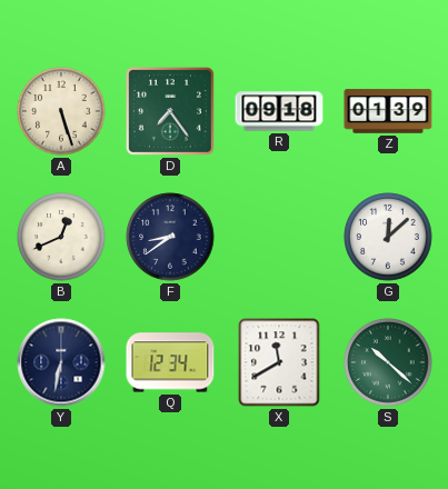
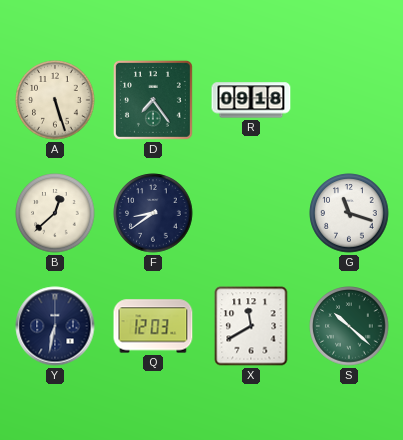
Z: 01:39 -> none
B: 12:41 -> 12:38
G: 12:08 -> 11:18
Q: 12:34 -> 12:03
